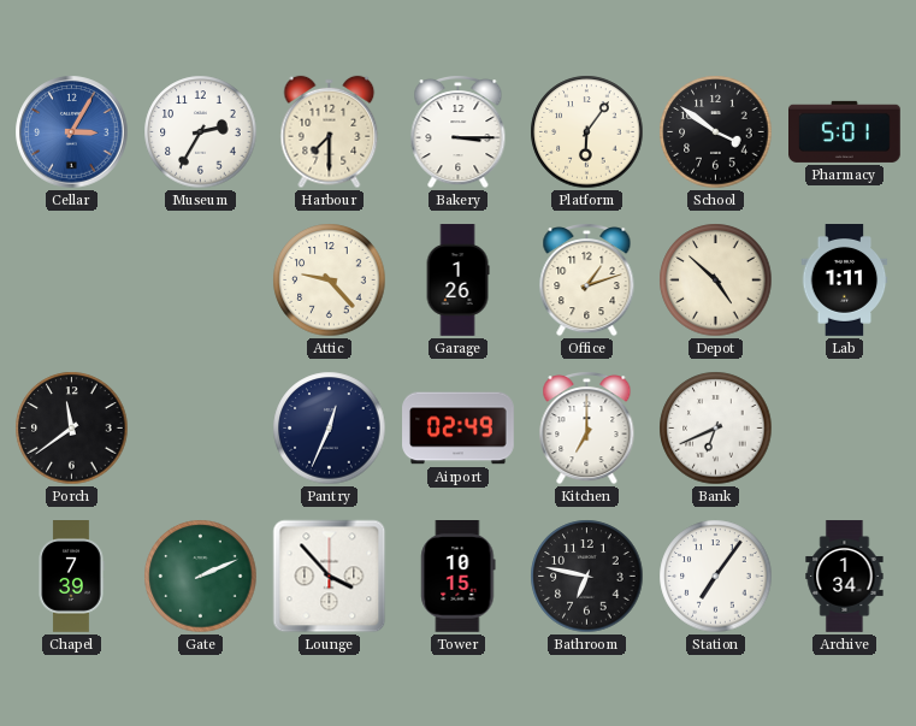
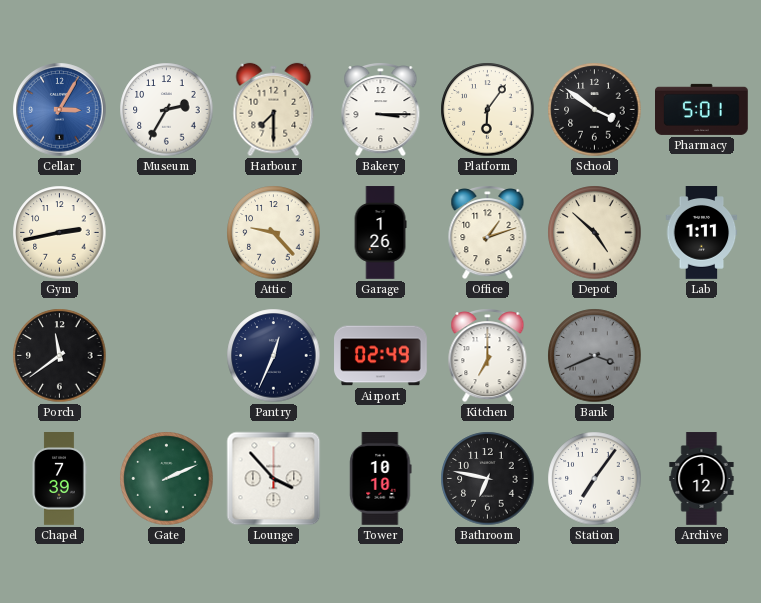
Gym: none -> 2:43
Bank: 6:41 -> 3:41
Bank dial: white -> grey
Tower: 10:15 -> 10:10
Archive: 1:34 -> 1:12
